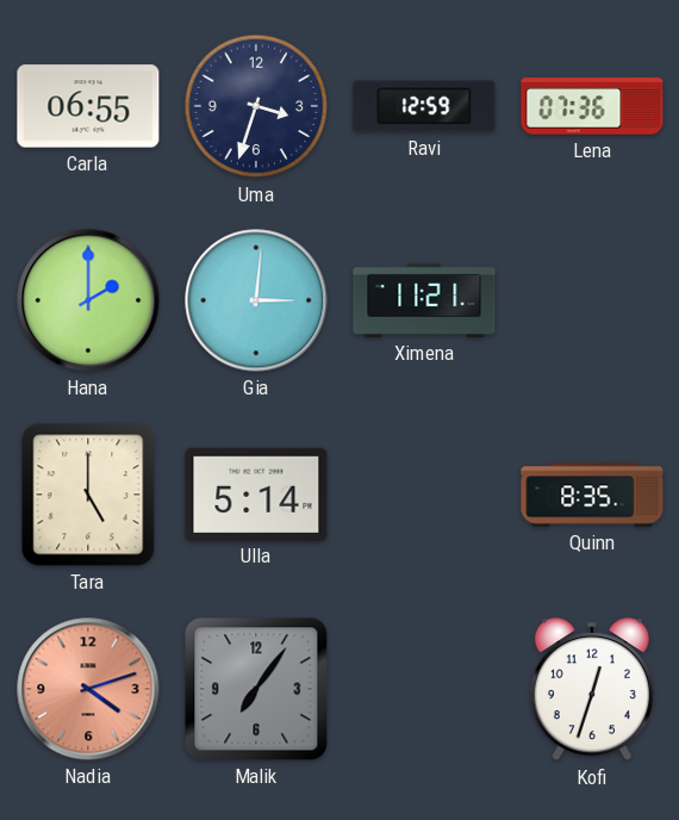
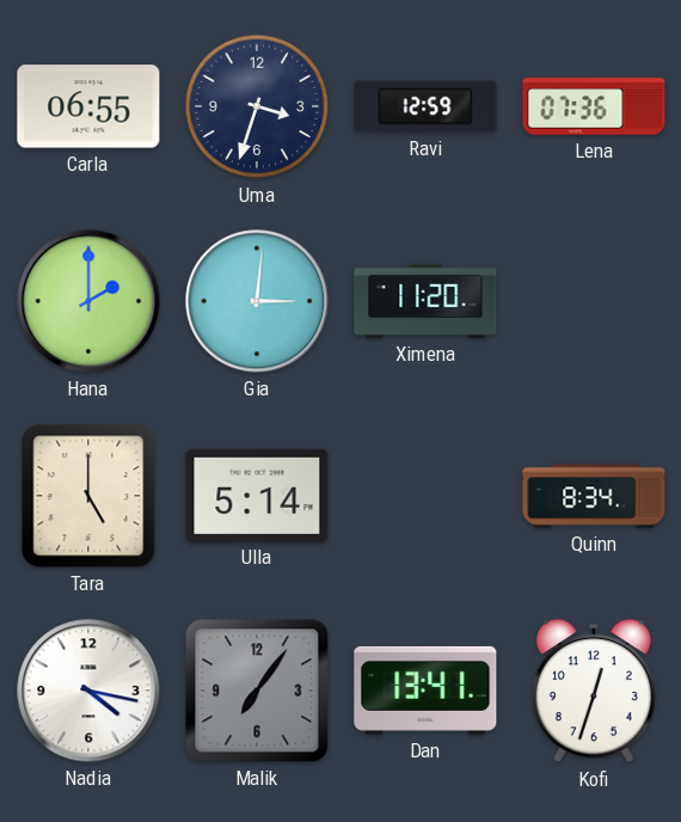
Ximena: 11:21 -> 11:20
Quinn: 8:35 -> 8:34
Nadia: 4:12 -> 4:17
Nadia dial: salmon -> white
Dan: none -> 13:41
